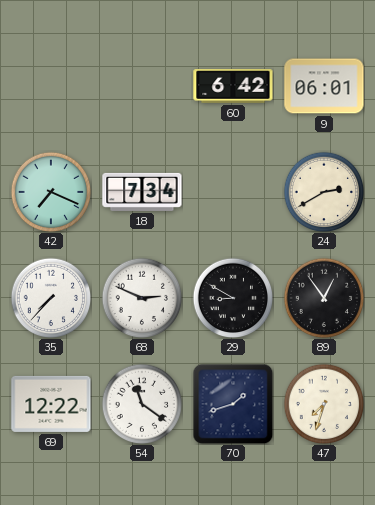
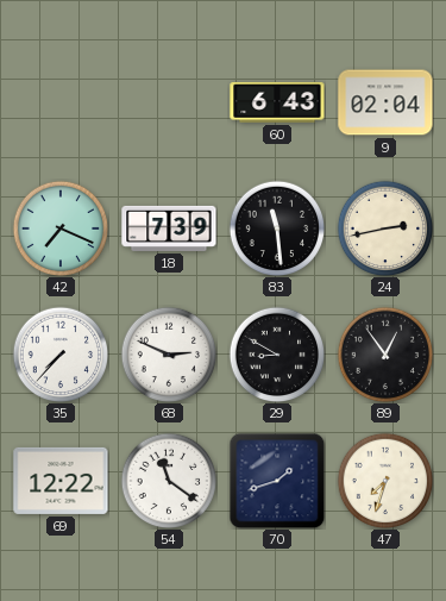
60: 6:42 -> 6:43
9: 06:01 -> 02:04
18: 7:34 -> 7:39
83: none -> 11:29
24: 2:40 -> 2:43
